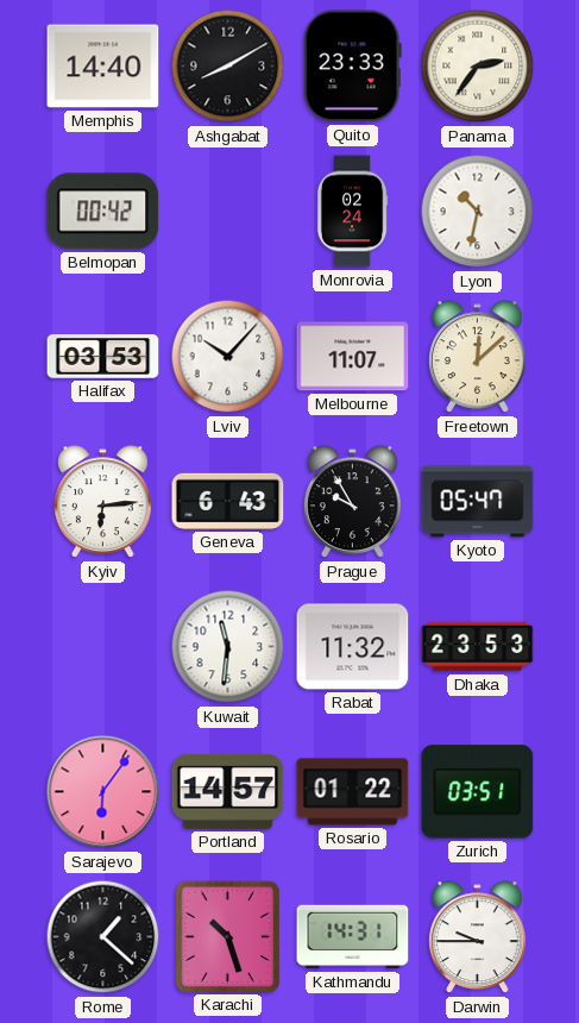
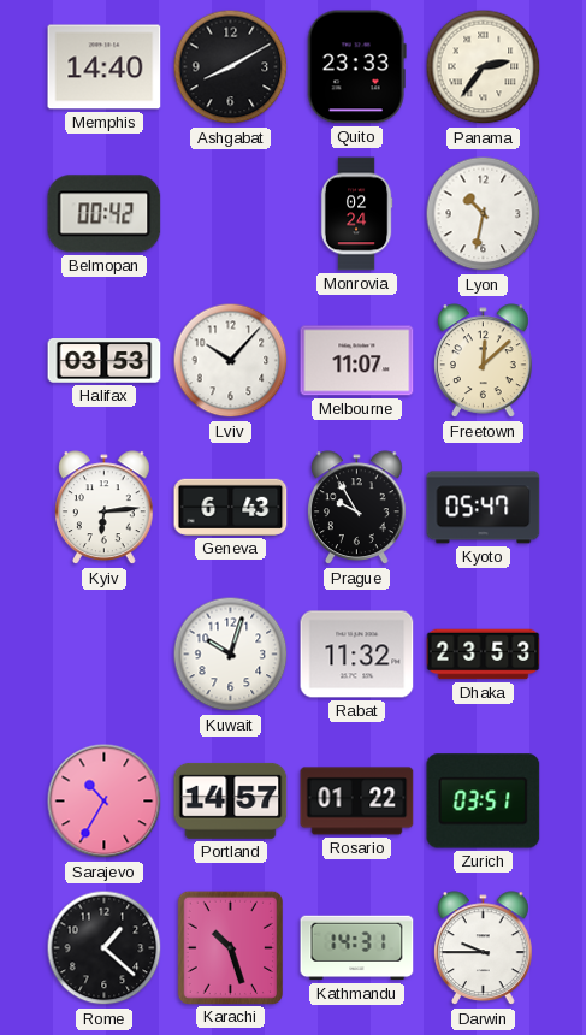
Kuwait: 11:31 -> 10:03
Sarajevo: 6:06 -> 10:35
